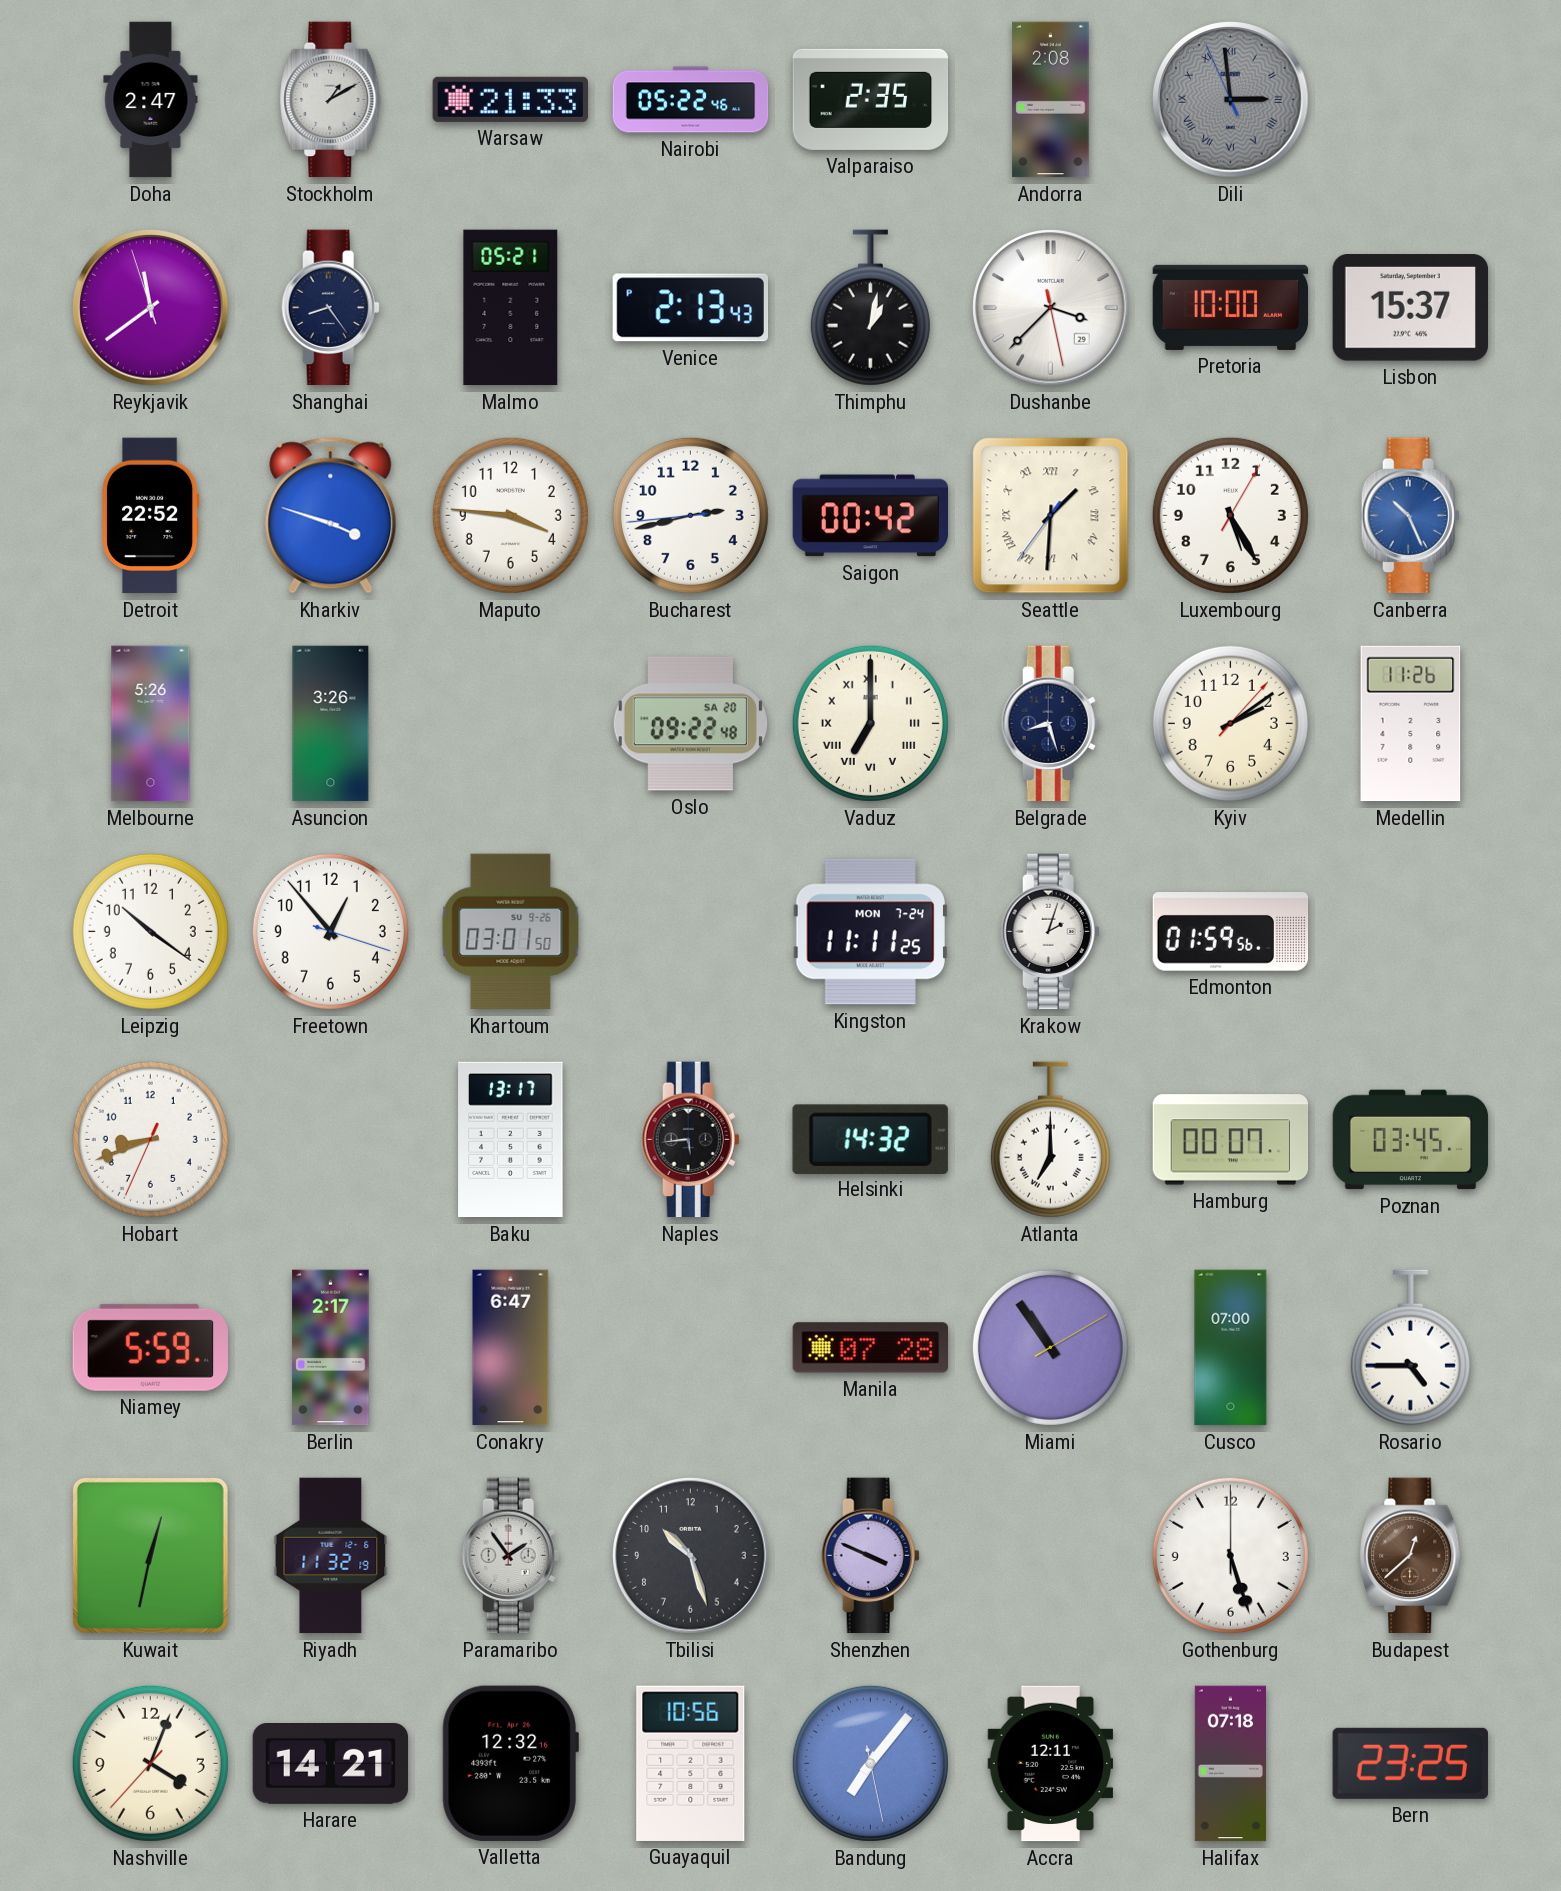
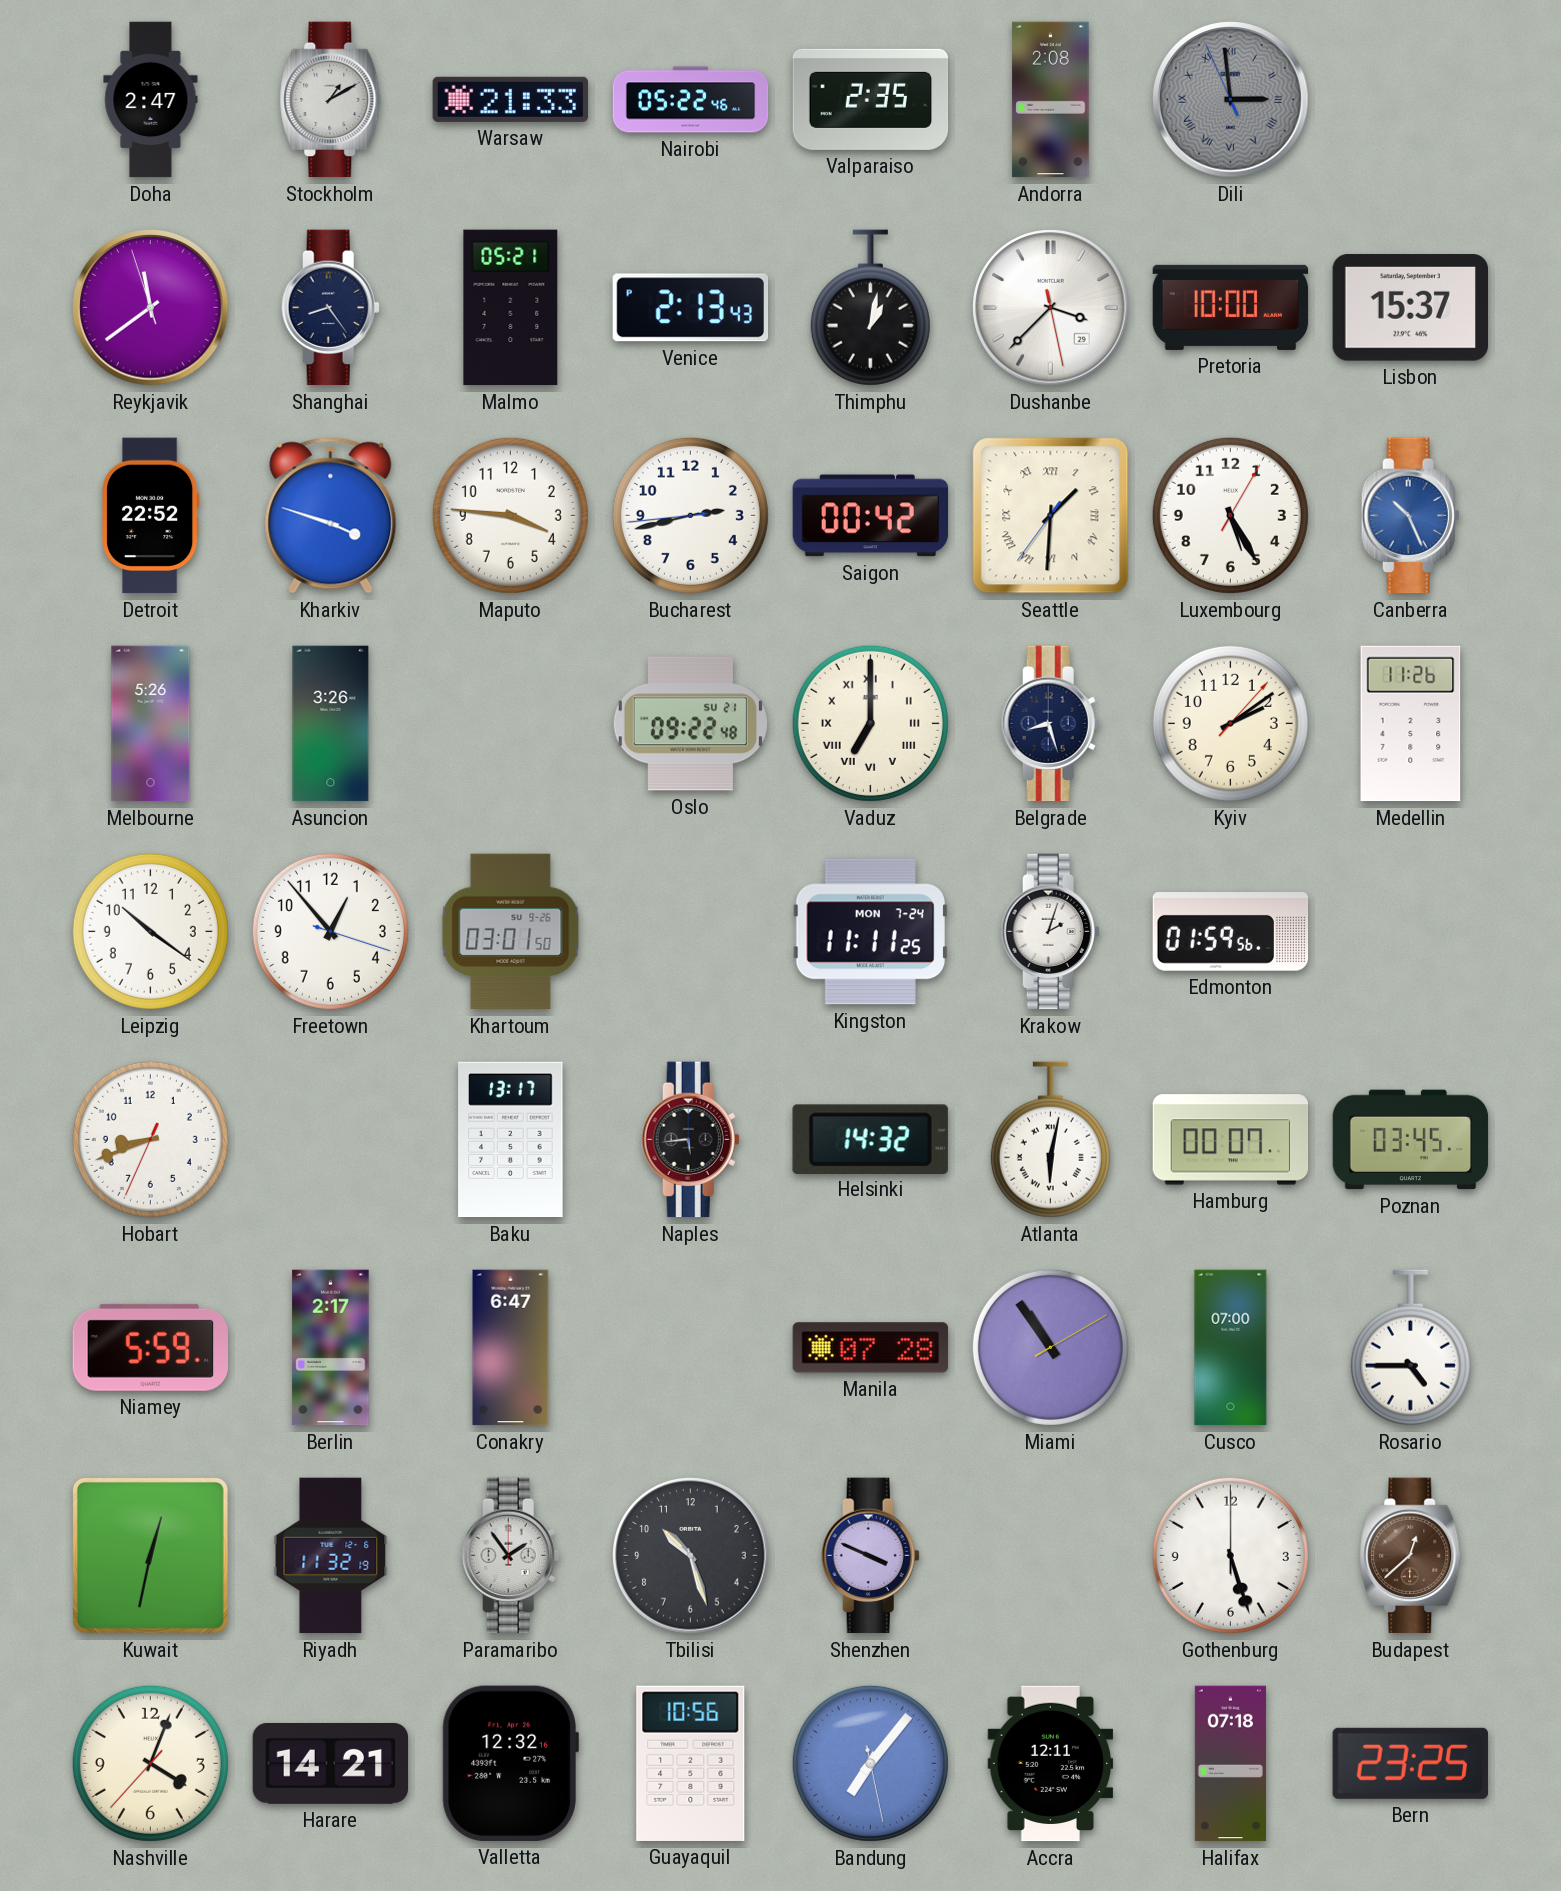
Oslo date: SA 20 -> SU 21
Atlanta: 7:00 -> 6:02
